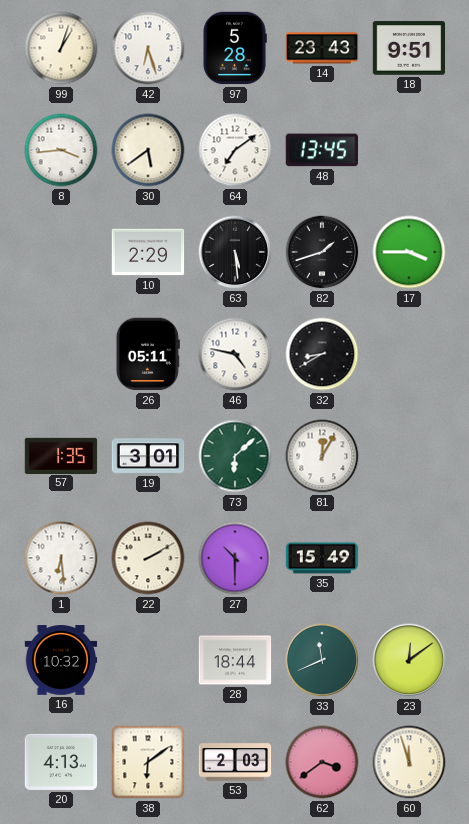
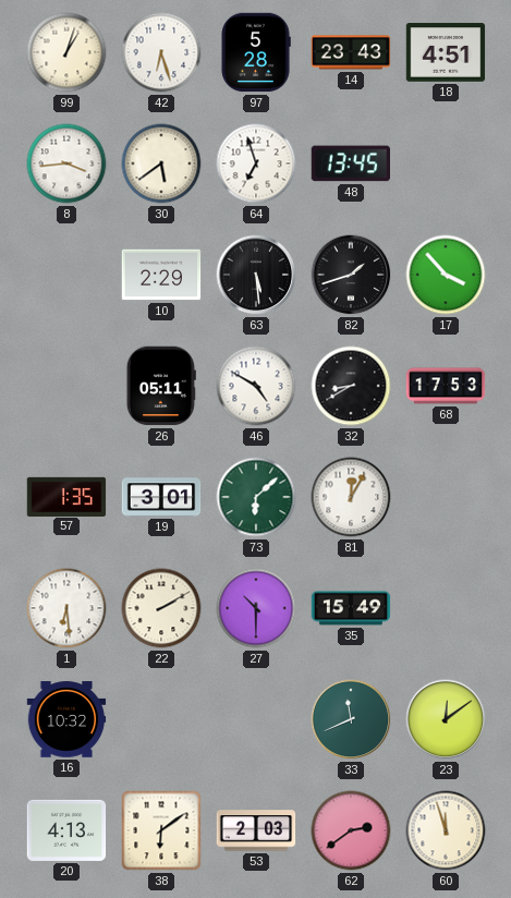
18: 9:51 -> 4:51
64: 7:09 -> 6:57
17: 3:45 -> 3:53
46: 4:47 -> 4:50
68: none -> 17:53
28: 18:44 -> none
62: 3:39 -> 2:39
